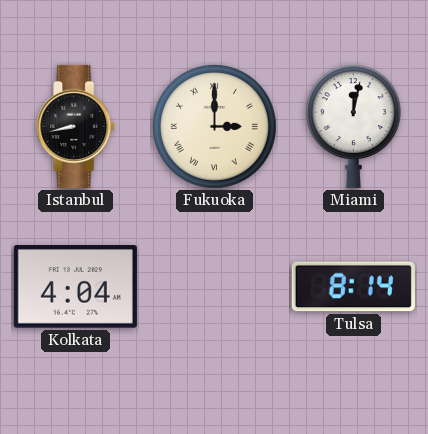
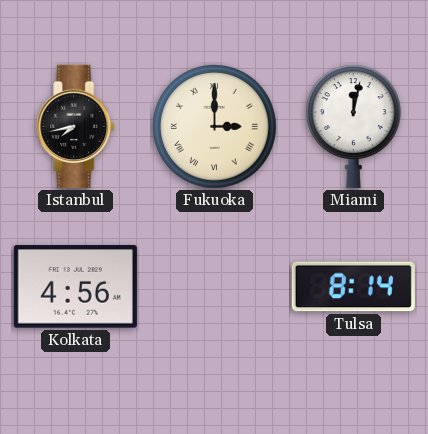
Istanbul: 8:43 -> 7:43
Kolkata: 4:04 -> 4:56
